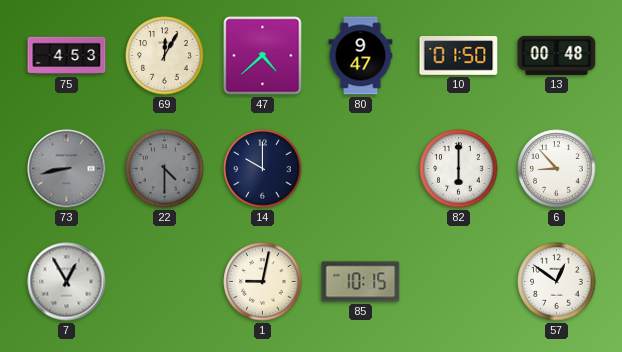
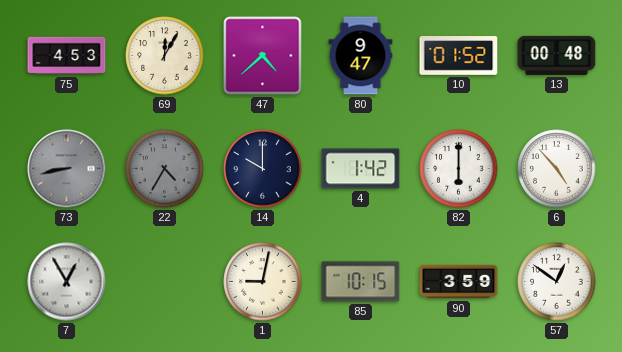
10: 01:50 -> 01:52
22: 4:30 -> 4:35
4: none -> 1:42
6: 8:53 -> 4:53
90: none -> 3:59
